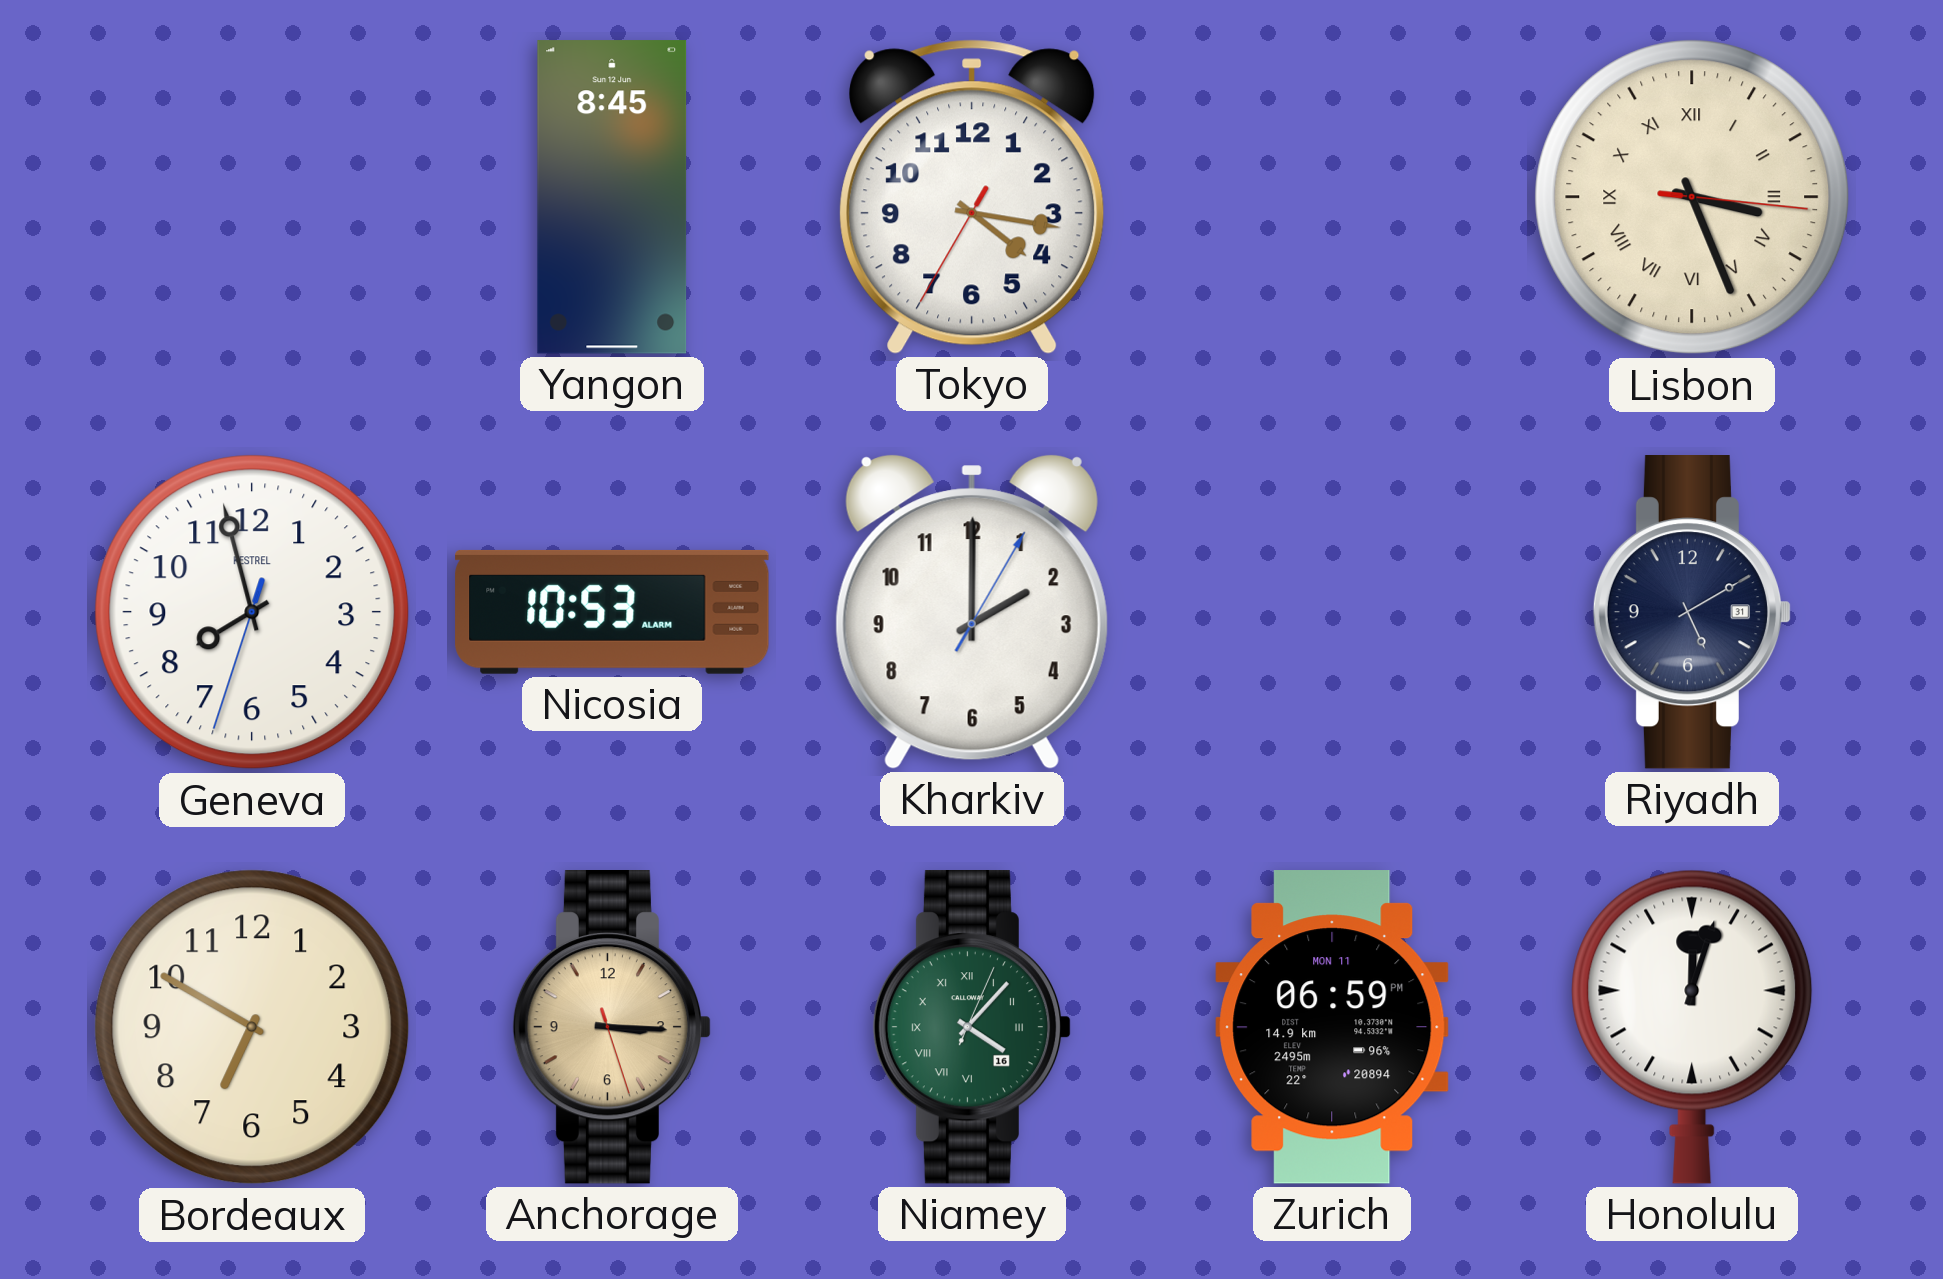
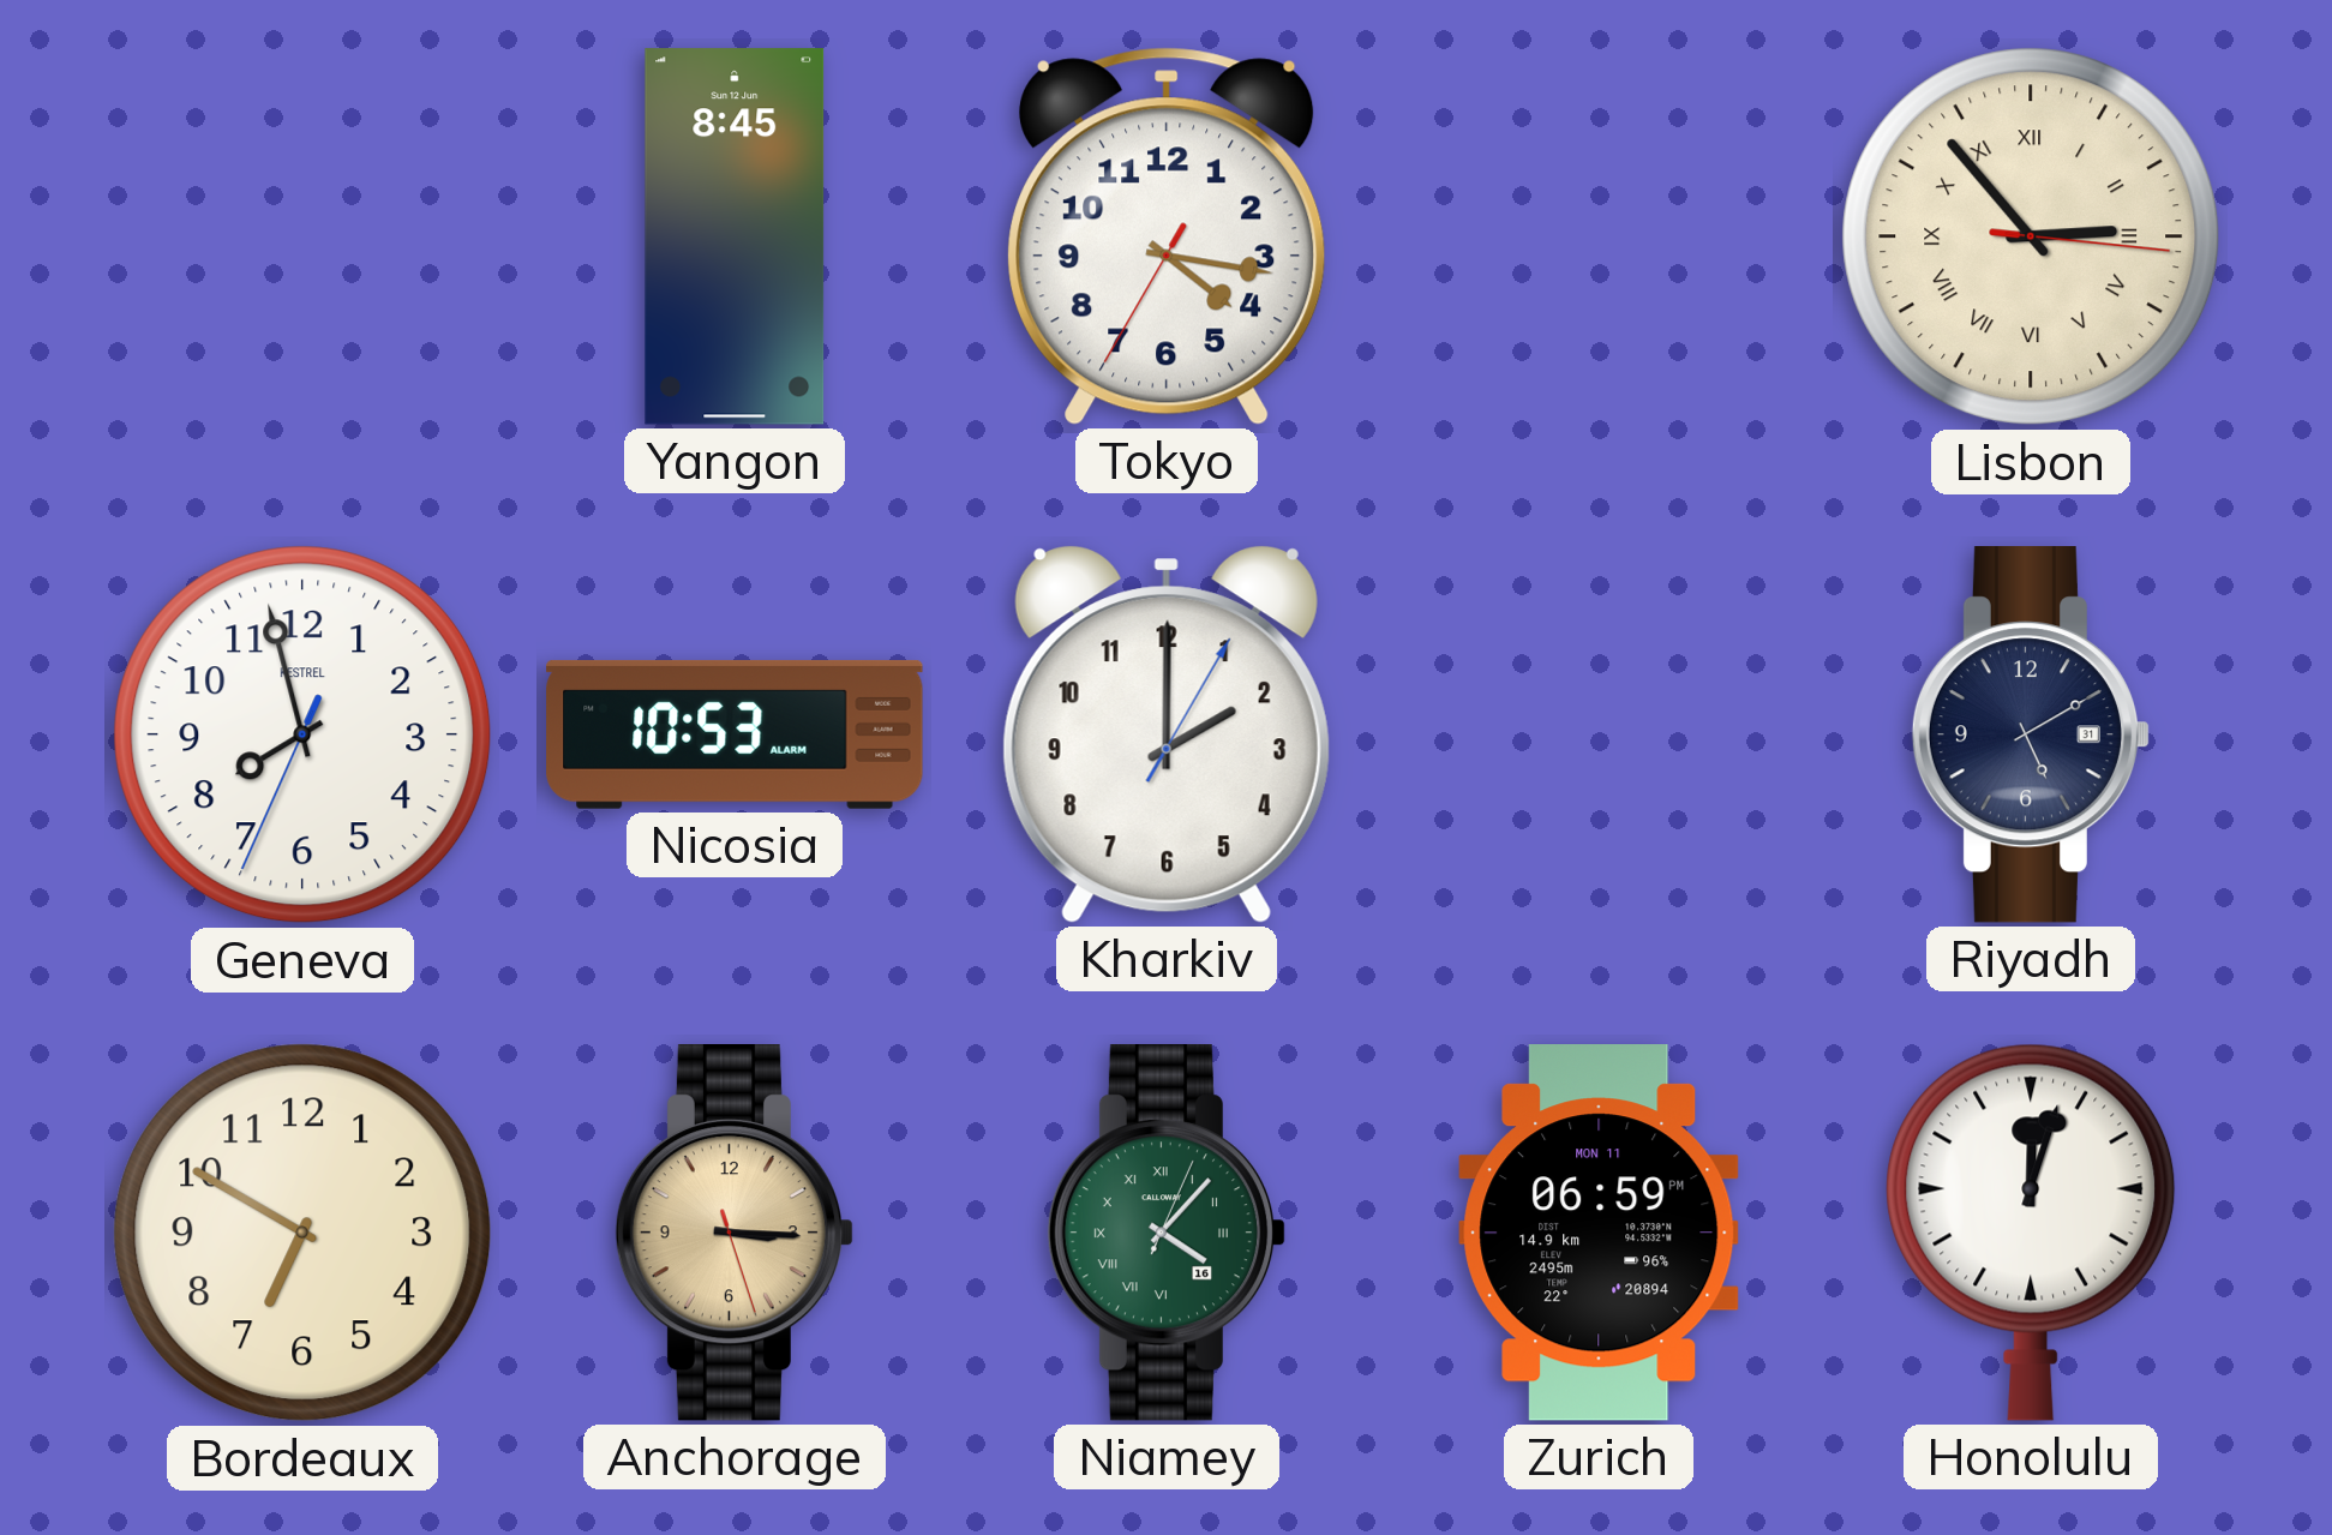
Lisbon: 3:26 -> 2:53
Geneva: 7:57:33 -> 7:57:34
